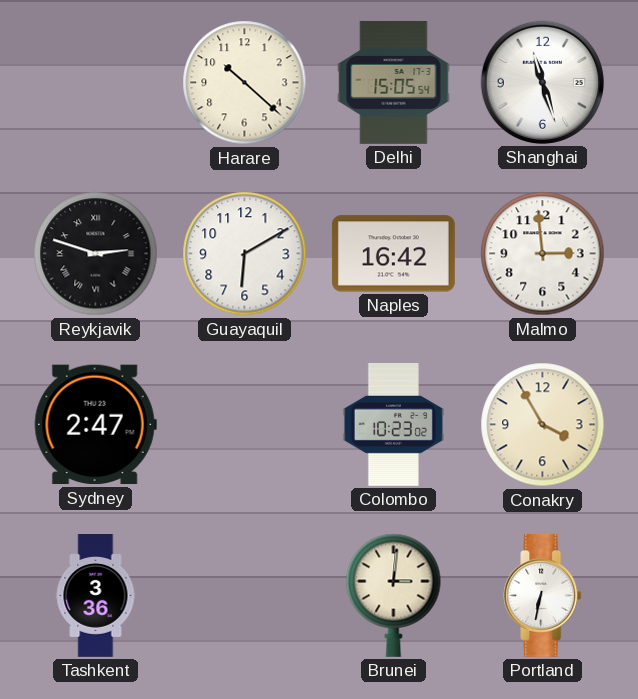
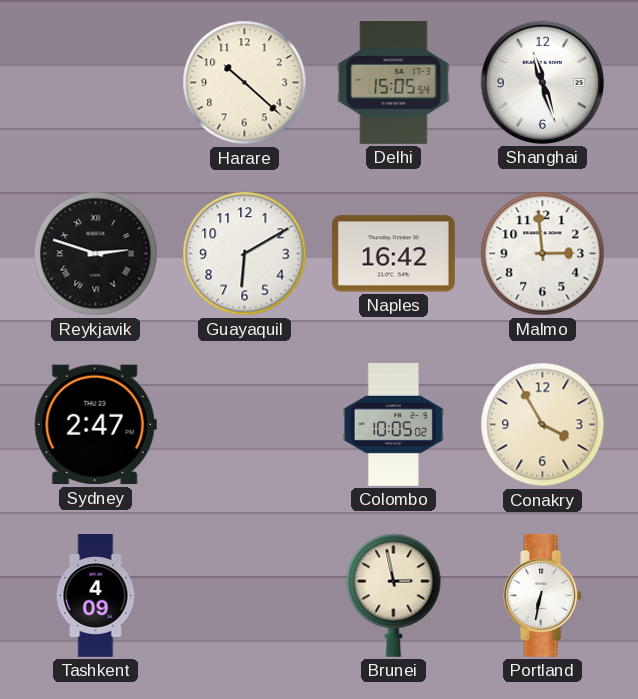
Colombo: 10:23 -> 10:05
Tashkent: 3:36 -> 4:09
Brunei: 3:01 -> 2:58
